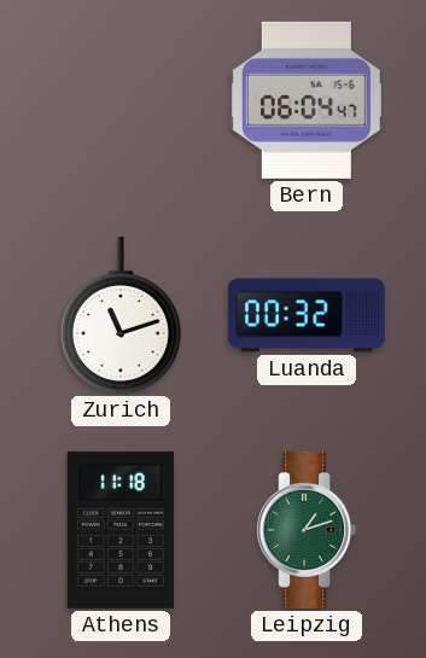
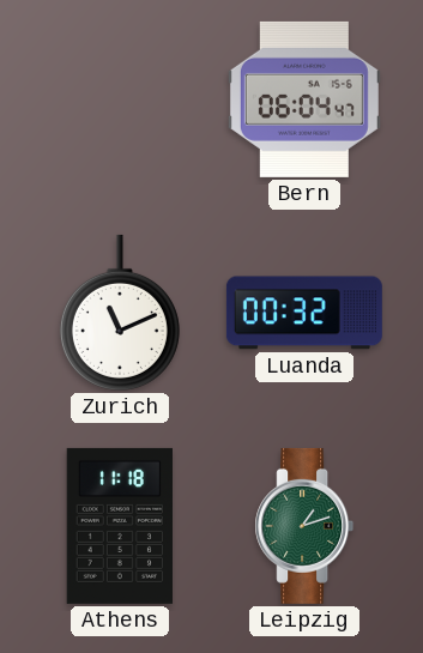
Zurich: 11:12 -> 11:11
